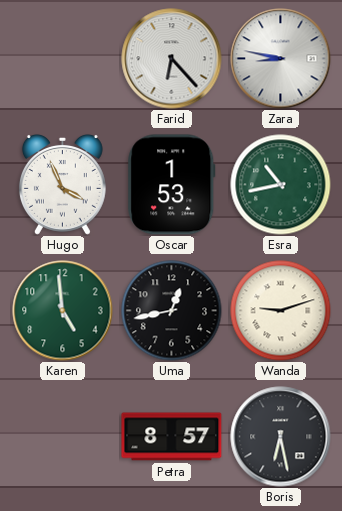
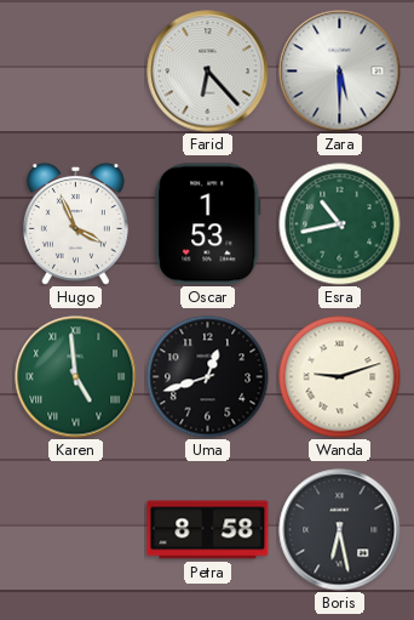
Zara: 8:47 -> 5:30
Karen numerals: Arabic -> Roman
Uma: 12:43 -> 12:42
Petra: 8:57 -> 8:58
